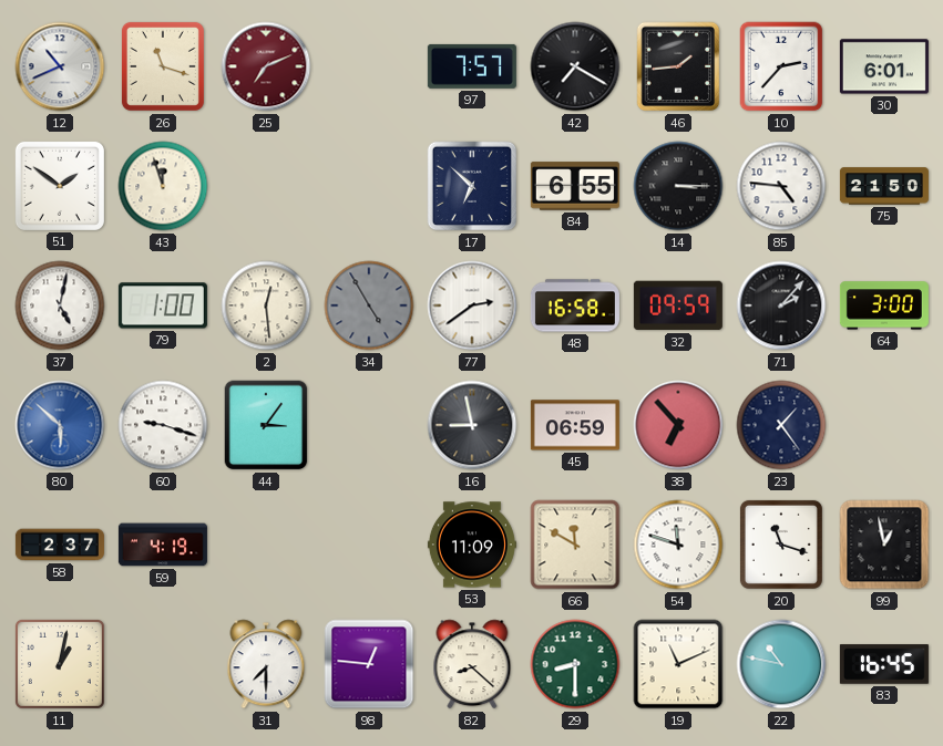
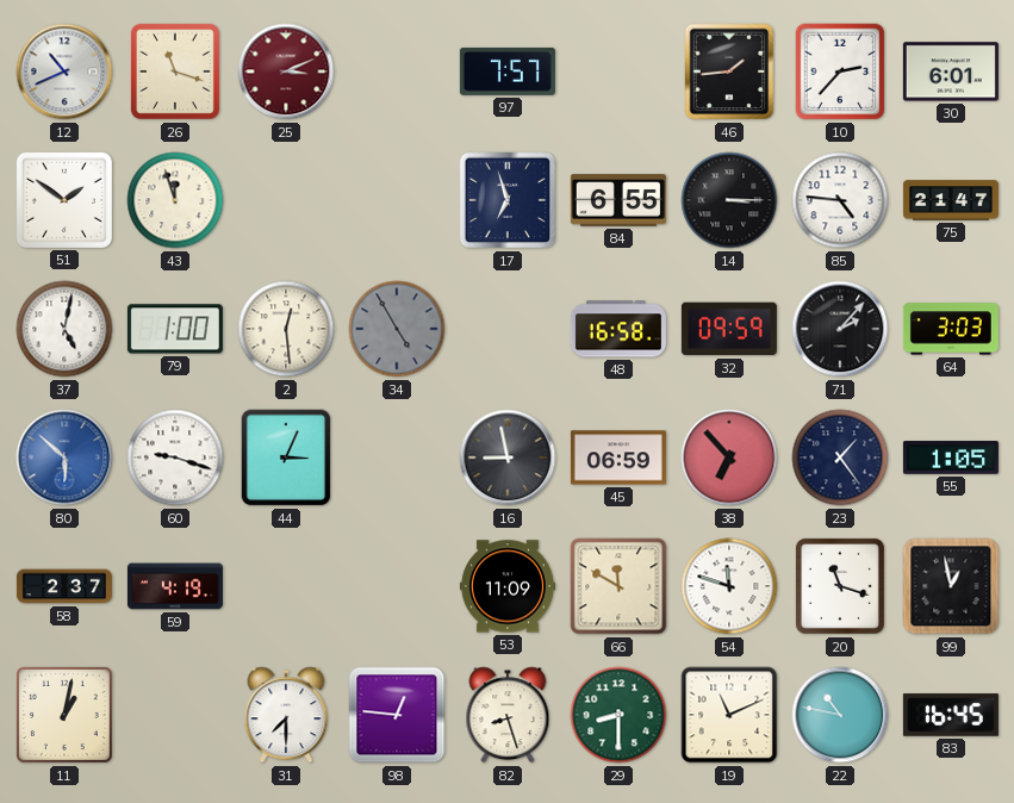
25: 7:11 -> 3:11
42: 7:20 -> none
17: 6:52 -> 6:57
75: 21:50 -> 21:47
77: 2:39 -> none
64: 3:00 -> 3:03
44: 3:06 -> 3:04
55: none -> 1:05
82: 8:22 -> 8:27
